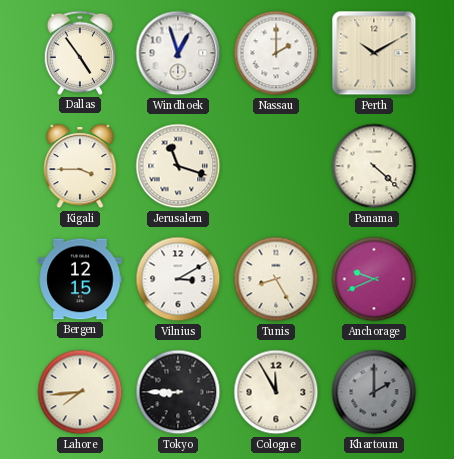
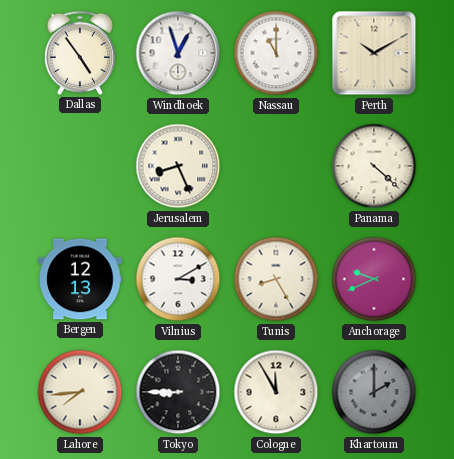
Nassau: 2:00 -> 11:00
Kigali: 3:45 -> none
Jerusalem: 11:18 -> 8:26
Bergen: 12:15 -> 12:13
